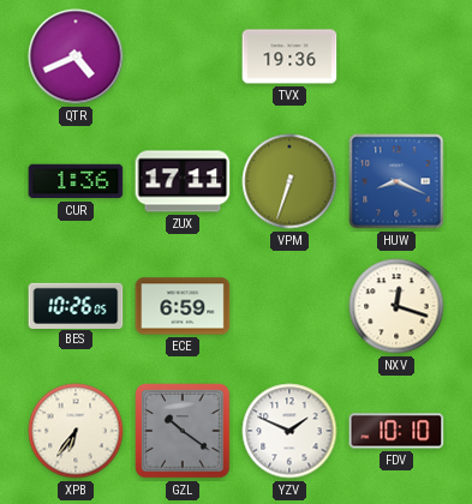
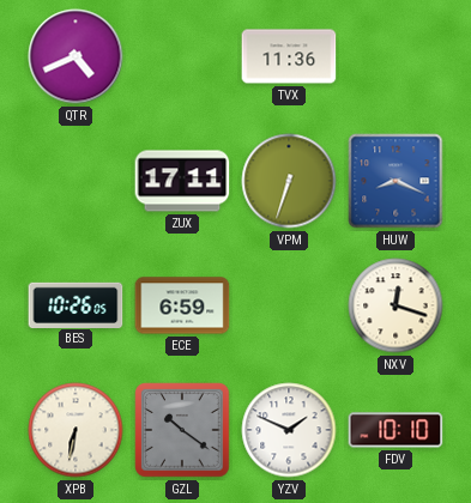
TVX: 19:36 -> 11:36
CUR: 1:36 -> none
XPB: 6:36 -> 6:32
